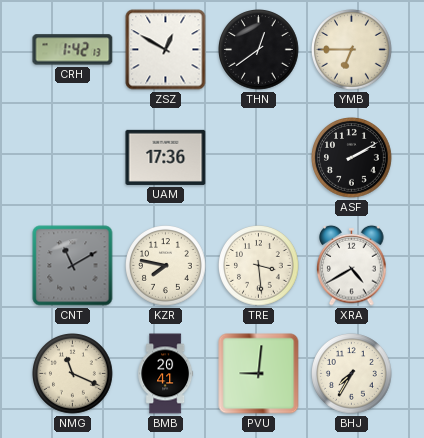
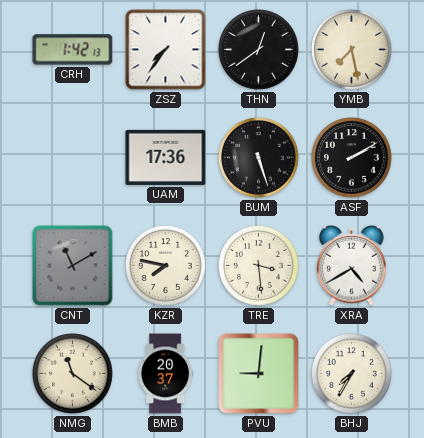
ZSZ: 12:50 -> 7:36
YMB: 6:45 -> 7:28
BUM: none -> 5:27
NMG: 11:19 -> 11:21
BMB: 20:41 -> 20:37
